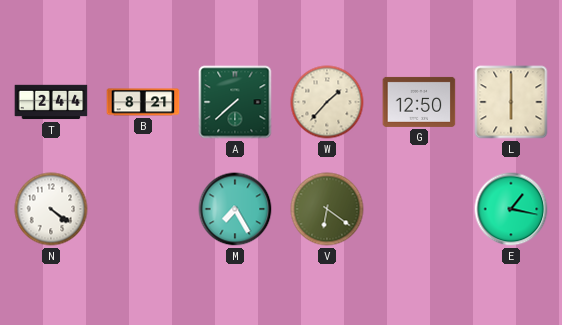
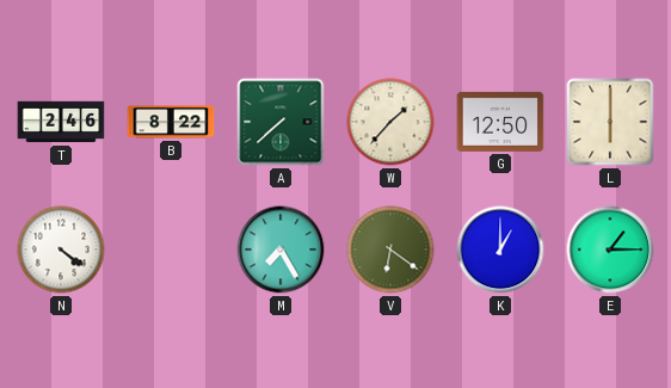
T: 2:44 -> 2:46
B: 8:21 -> 8:22
K: none -> 1:00
E: 1:17 -> 1:15
